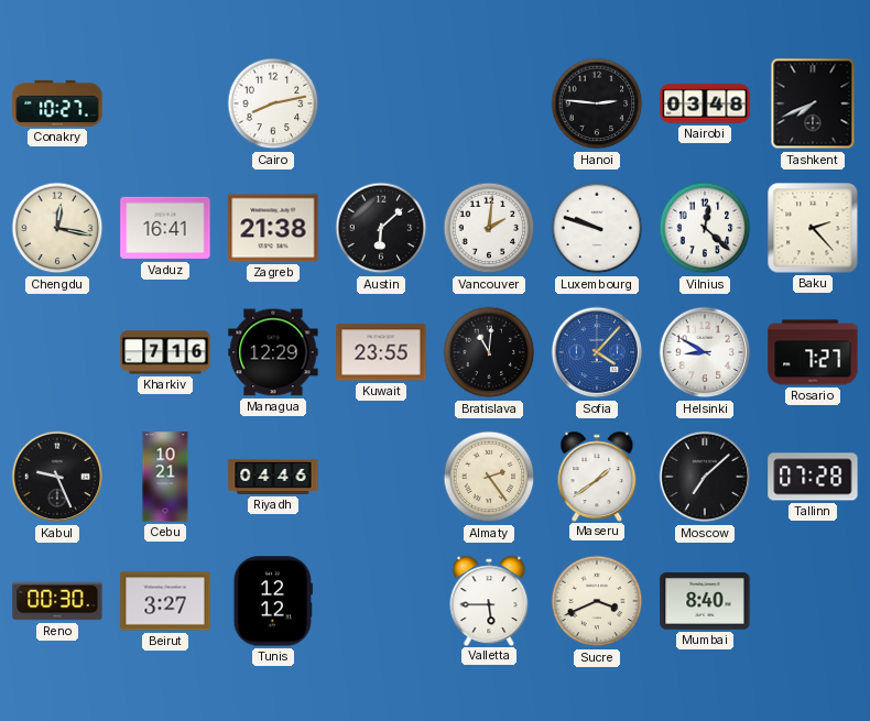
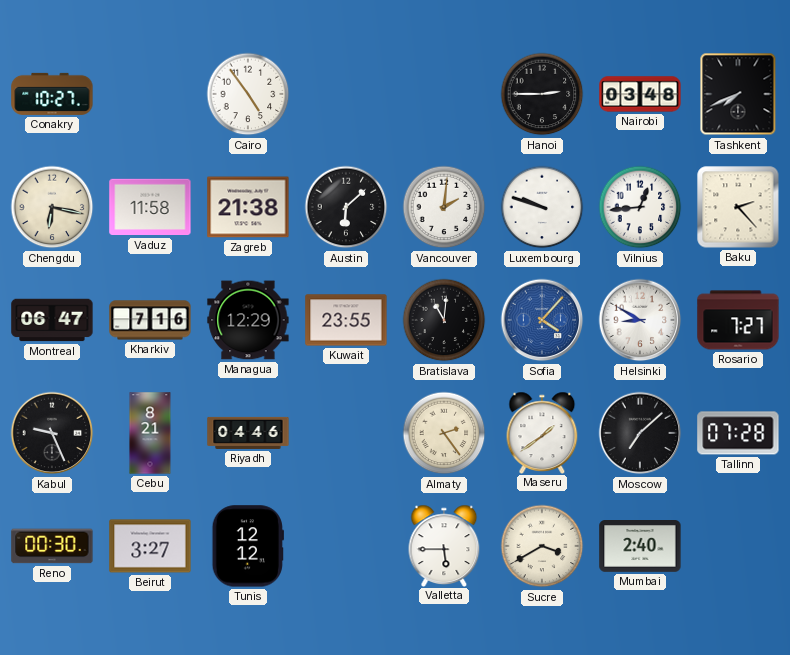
Cairo: 8:13 -> 4:54
Hanoi: 2:46 -> 2:45
Chengdu: 12:17 -> 6:17
Vaduz: 16:41 -> 11:58
Vilnius: 12:22 -> 12:44
Montreal: none -> 06:47
Cebu: 10:21 -> 8:21
Sucre: 3:41 -> 3:40
Mumbai: 8:40 -> 2:40
